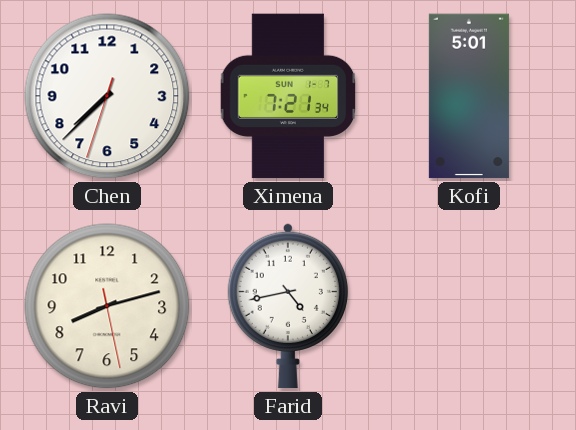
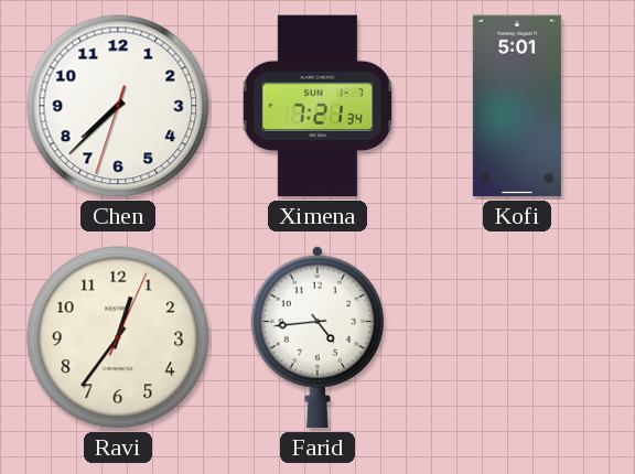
Ravi: 8:12 -> 12:36
Farid: 4:43 -> 4:44
